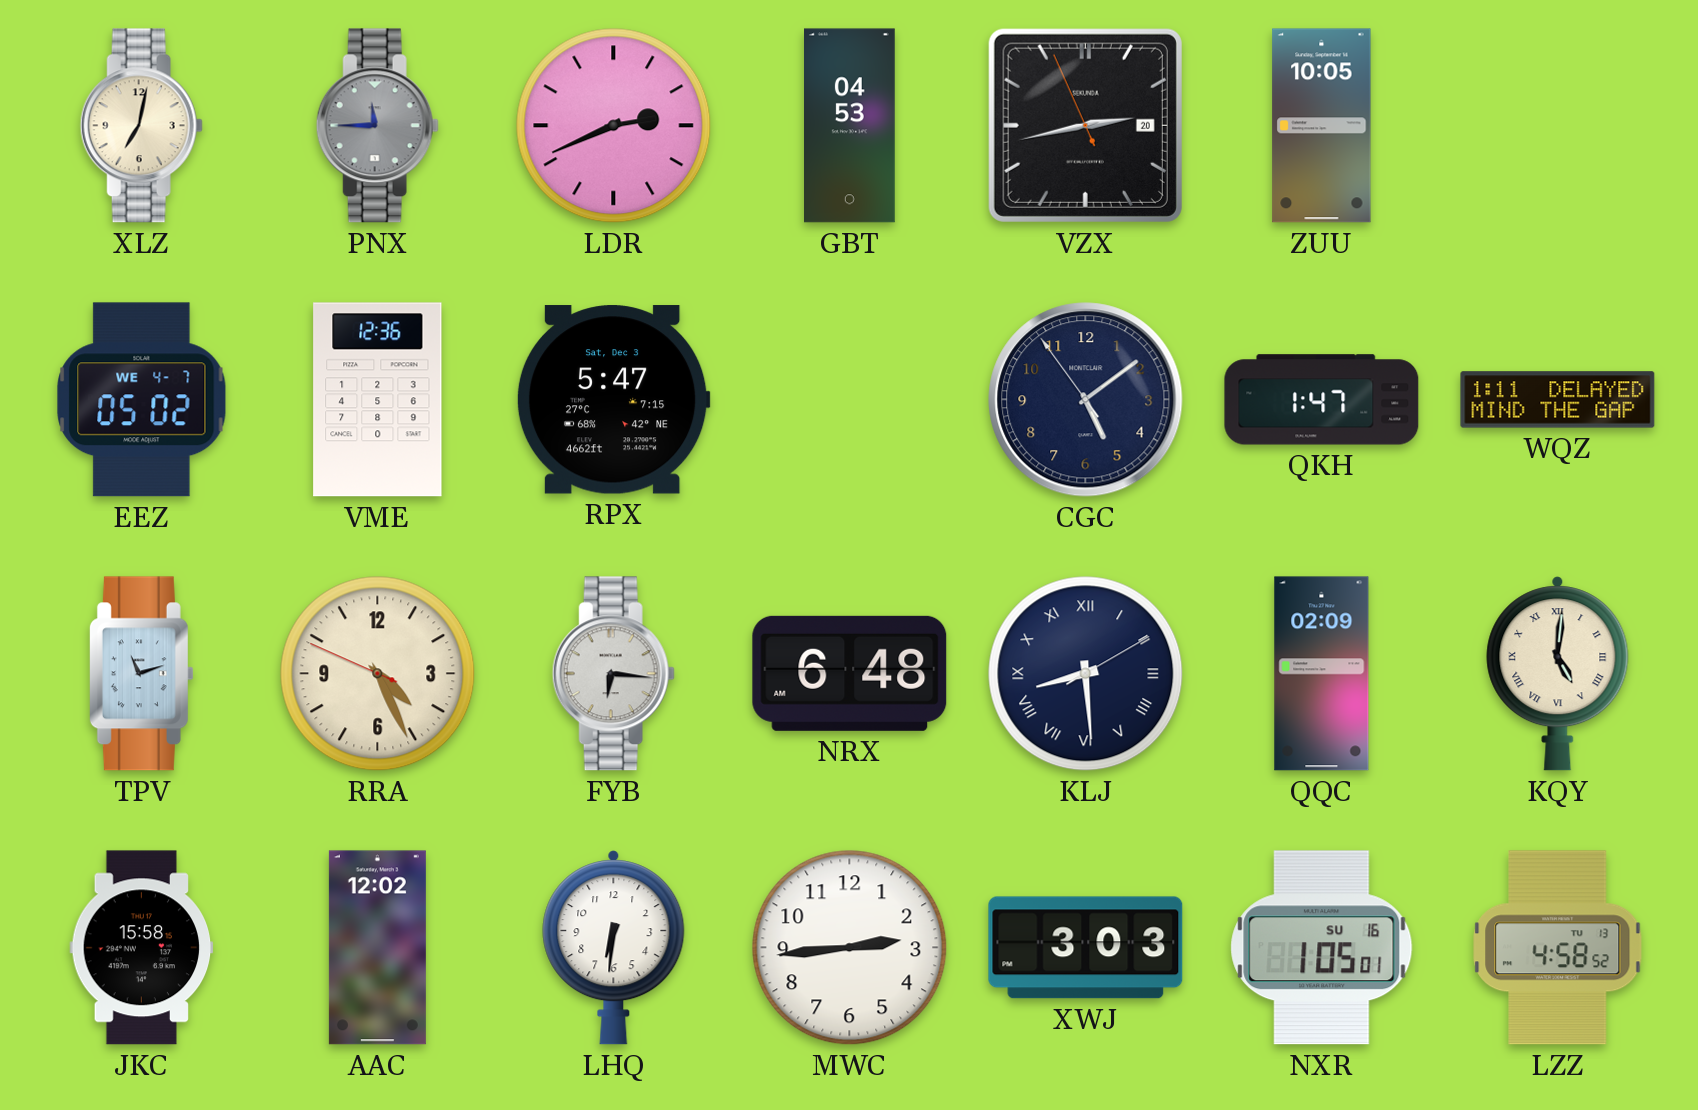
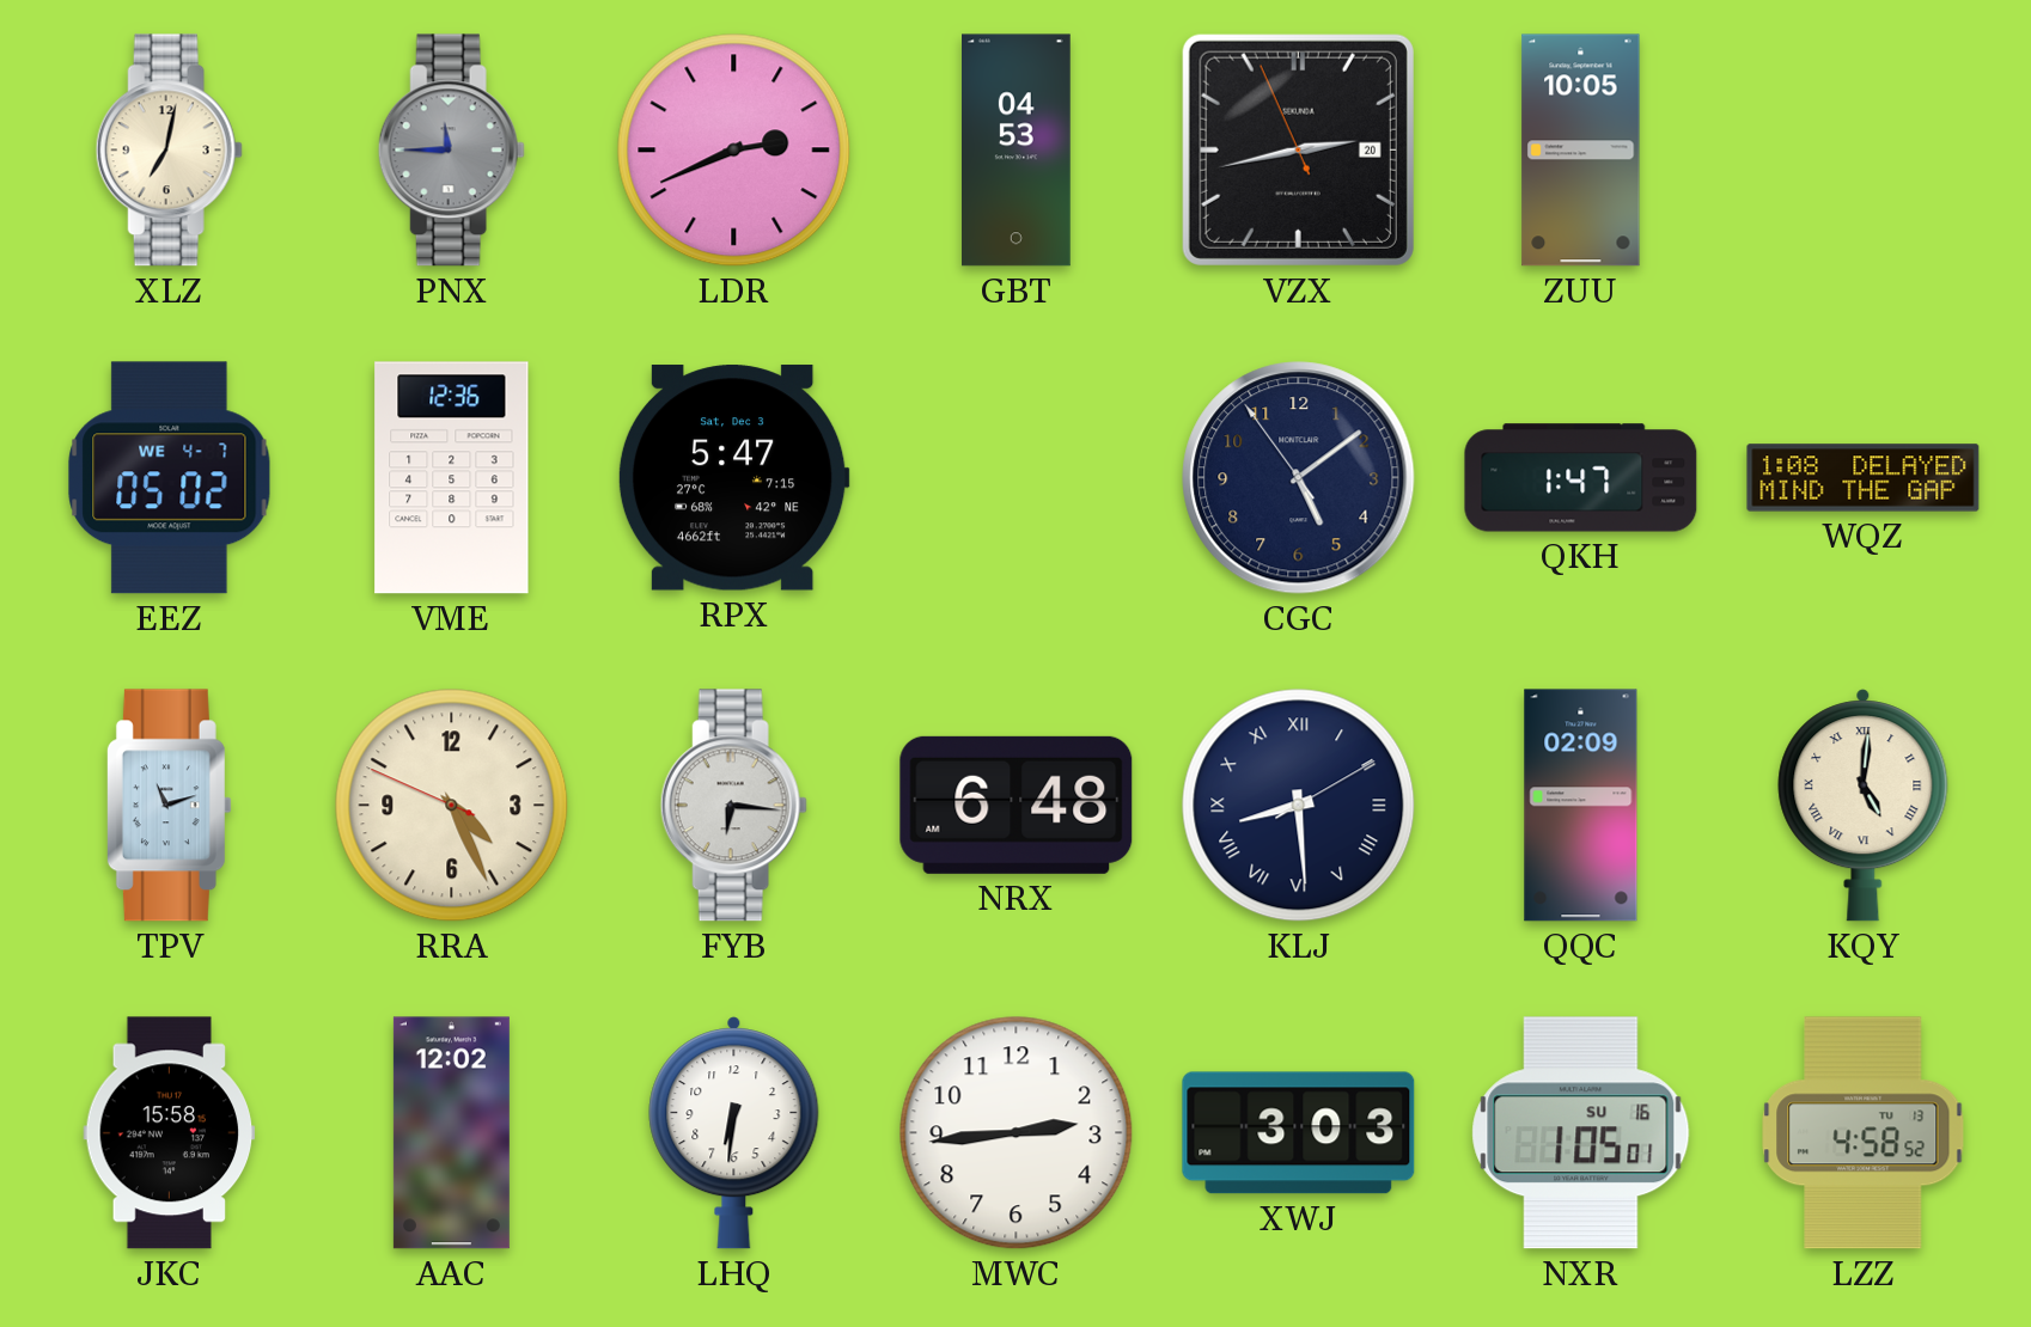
WQZ: 1:11 -> 1:08
